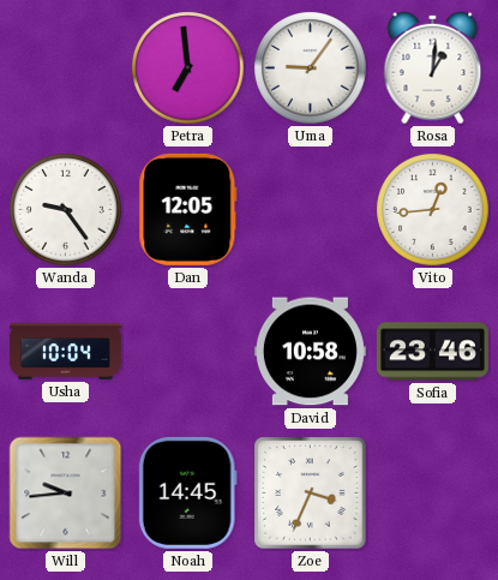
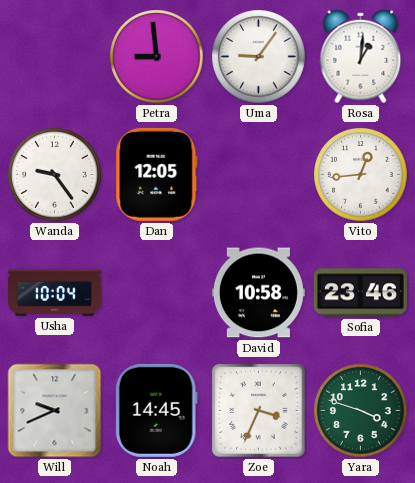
Petra: 6:59 -> 8:59
Will: 9:44 -> 9:41
Yara: none -> 3:48
